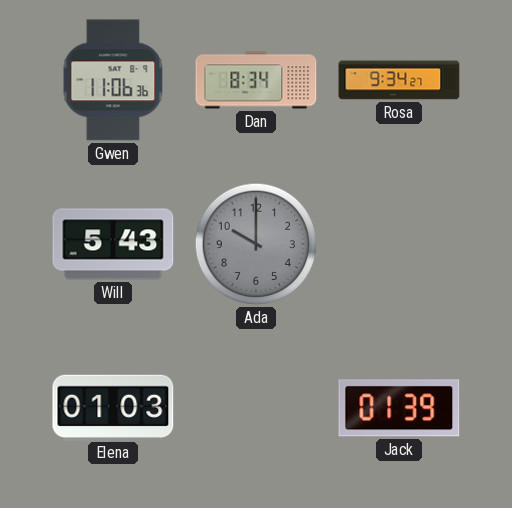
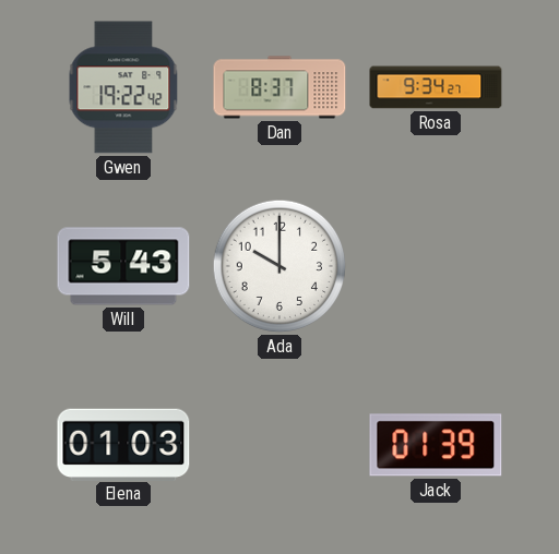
Gwen: 11:06 -> 19:22
Dan: 8:34 -> 8:37
Ada dial: grey -> white
